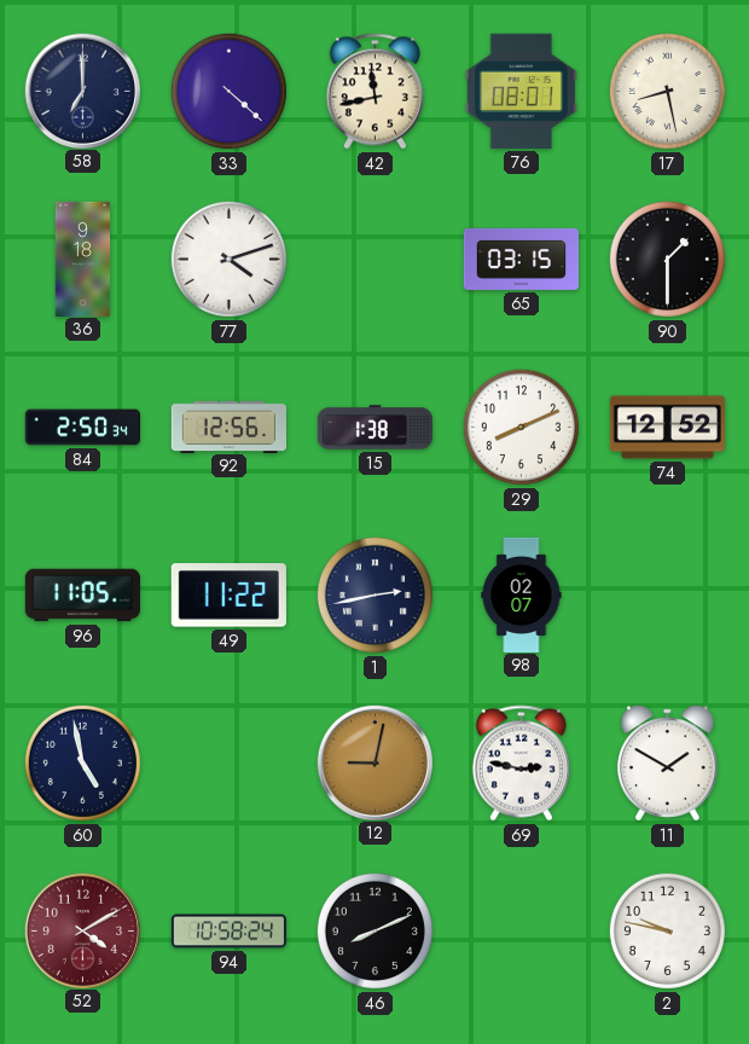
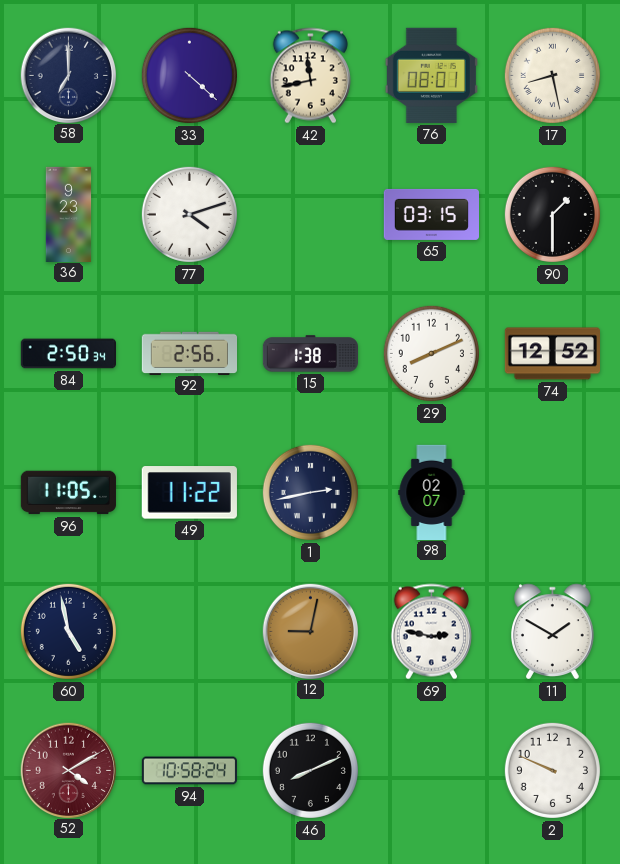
36: 9:18 -> 9:23
92: 12:56 -> 2:56
2: 9:47 -> 9:49
